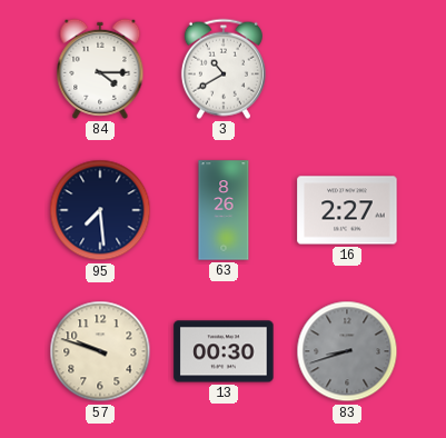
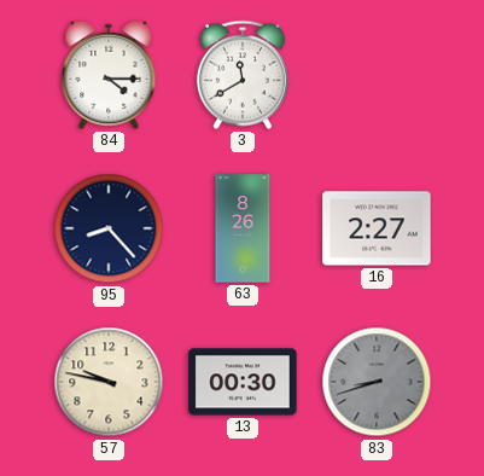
3: 10:40 -> 11:40
95: 7:29 -> 8:23
57: 9:48 -> 9:47
